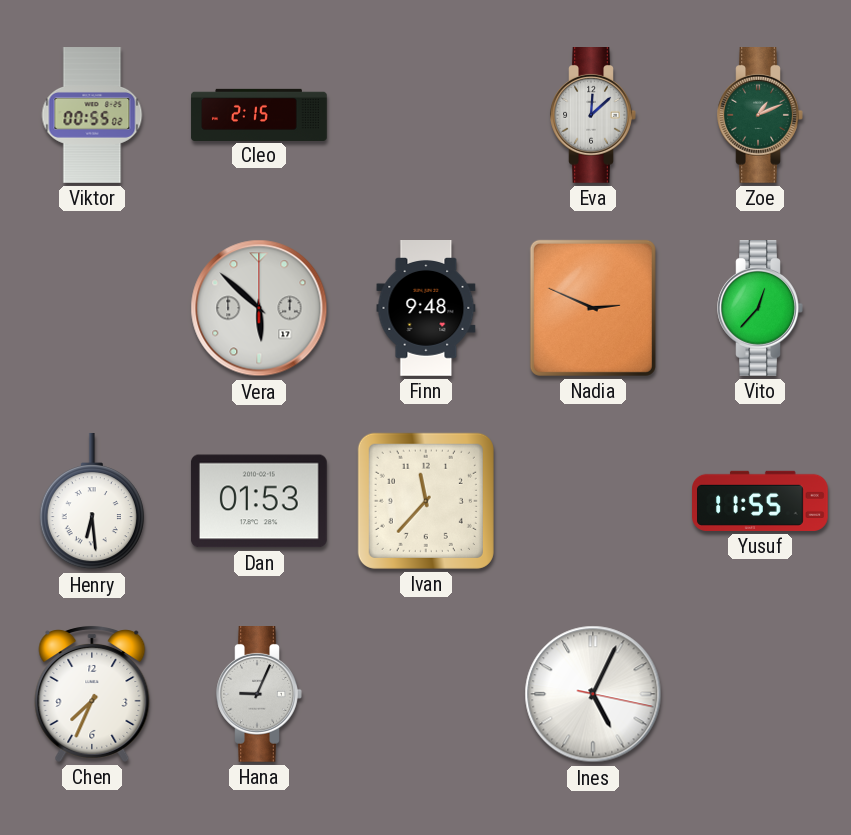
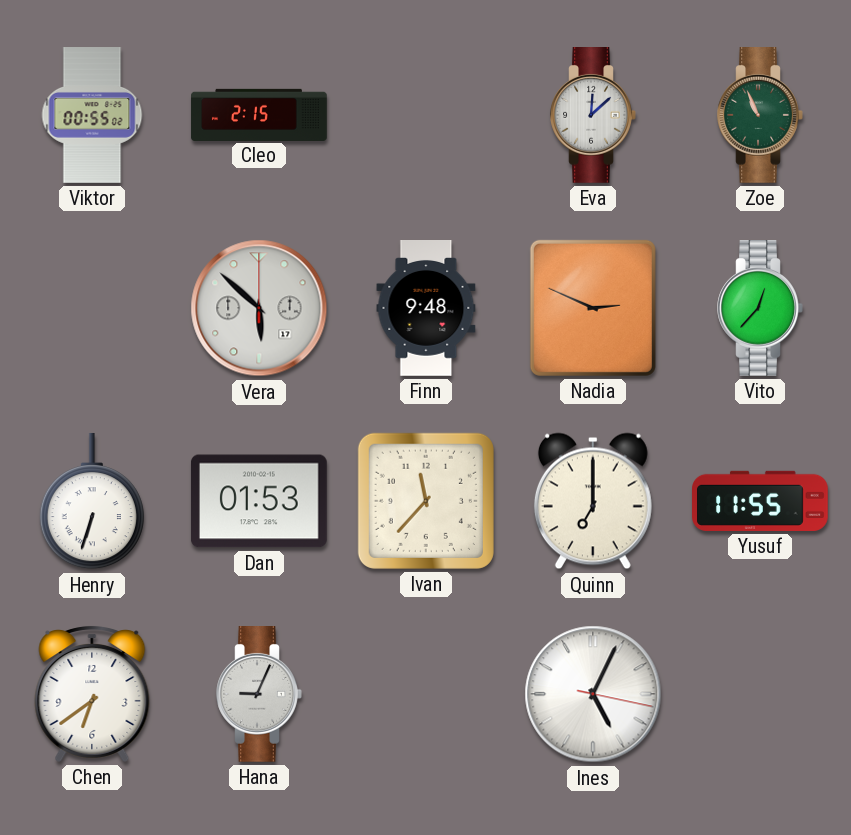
Zoe: 1:11 -> 10:56
Henry: 6:29 -> 6:33
Quinn: none -> 7:00
Chen: 7:34 -> 6:39
